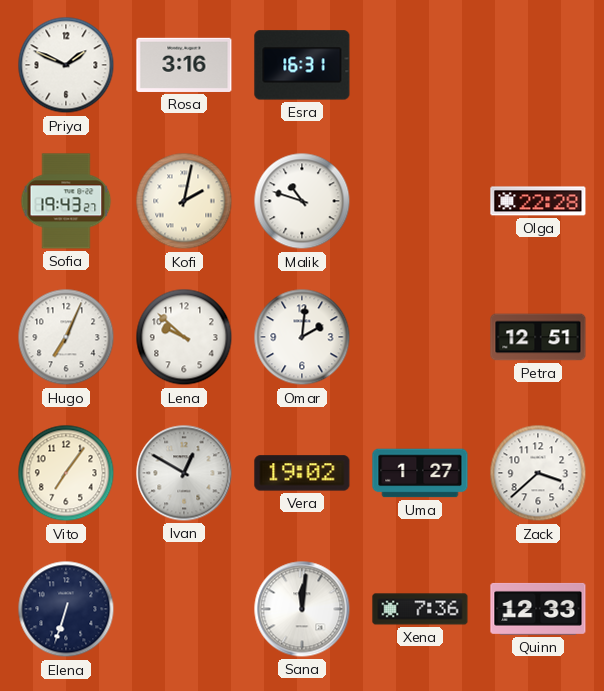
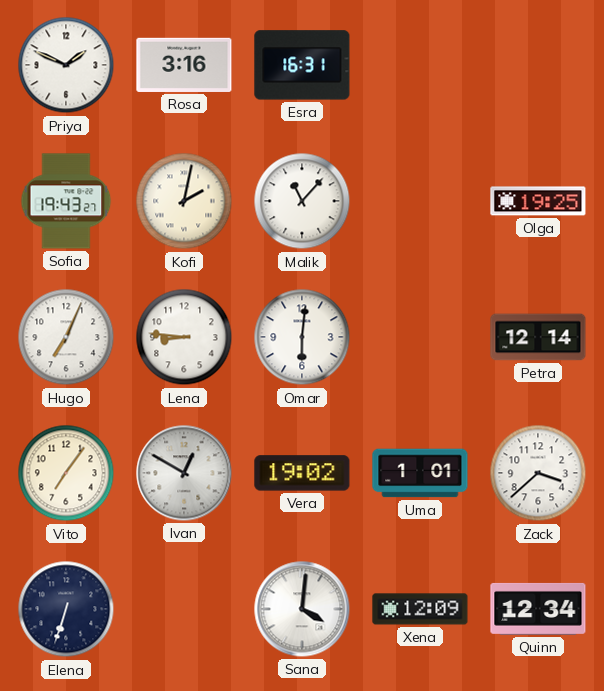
Malik: 10:48 -> 11:07
Olga: 22:28 -> 19:25
Lena: 9:52 -> 8:46
Omar: 2:01 -> 6:01
Petra: 12:51 -> 12:14
Uma: 1:27 -> 1:01
Sana: 12:01 -> 4:01
Xena: 7:36 -> 12:09
Quinn: 12:33 -> 12:34
